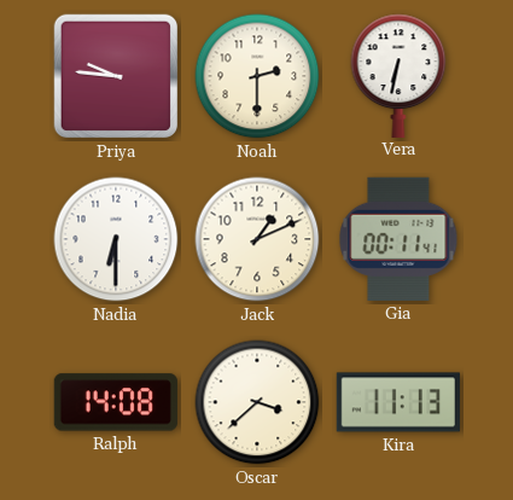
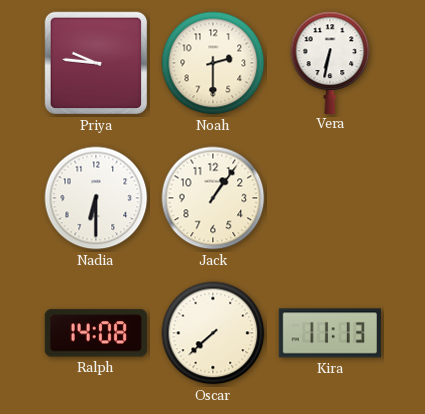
Jack: 1:11 -> 1:06
Gia: 00:11 -> none
Oscar: 3:38 -> 7:38
